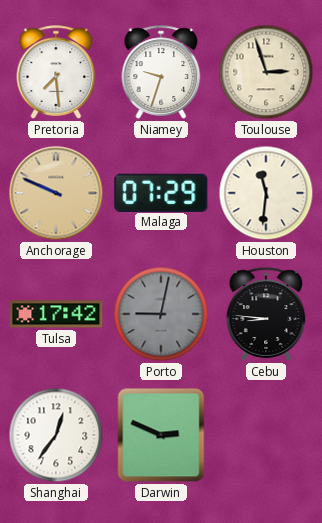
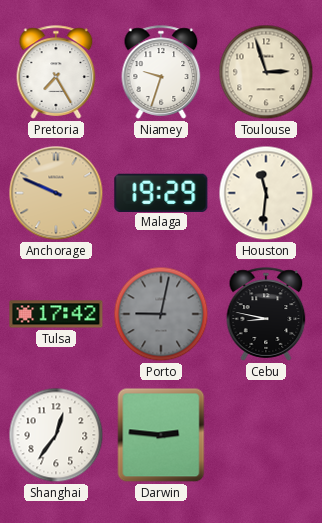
Pretoria: 7:29 -> 7:25
Malaga: 07:29 -> 19:29
Cebu: 8:46 -> 8:47
Darwin: 2:49 -> 2:46
